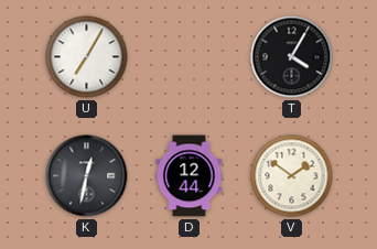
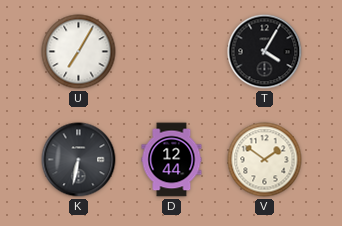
K: 12:32 -> 6:32
